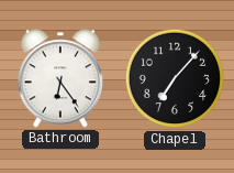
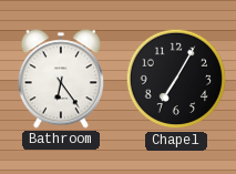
Chapel: 7:07 -> 7:05
